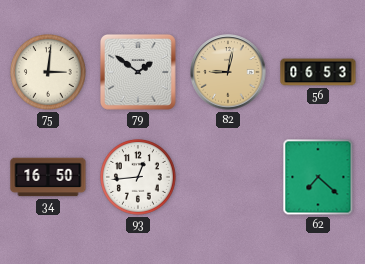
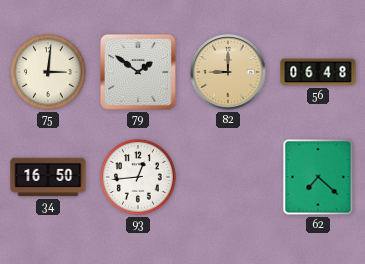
82: 9:02 -> 9:00
56: 06:53 -> 06:48
